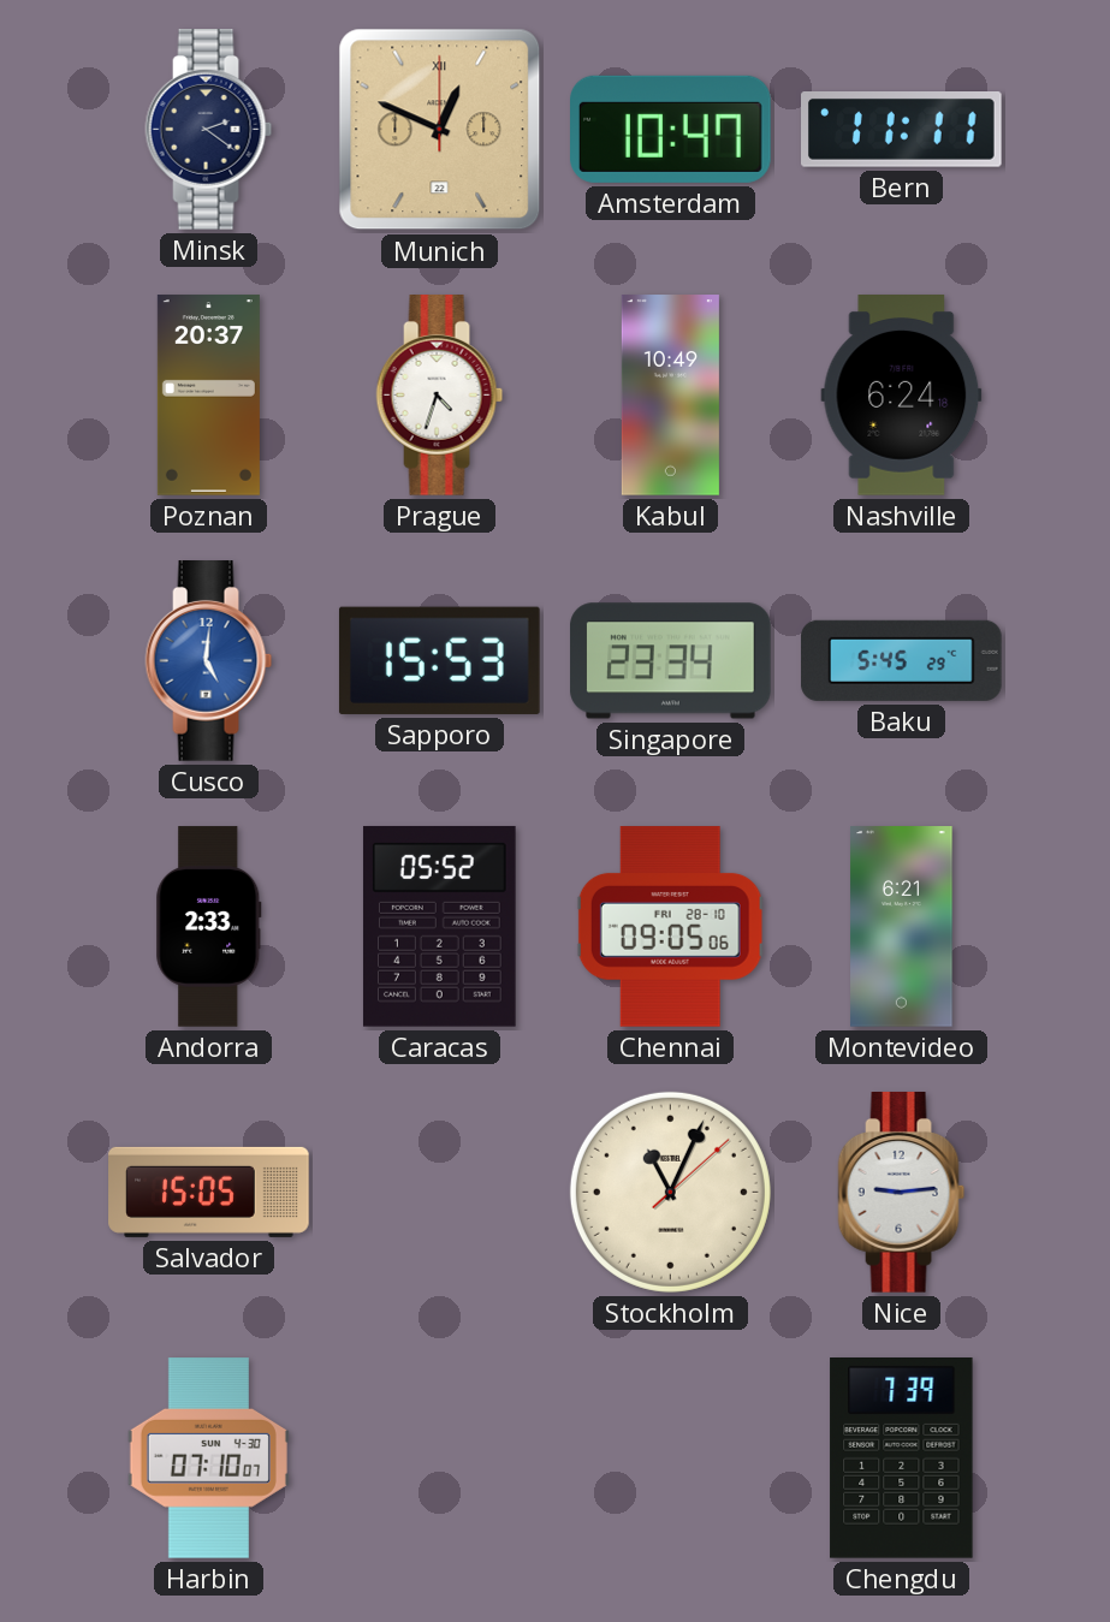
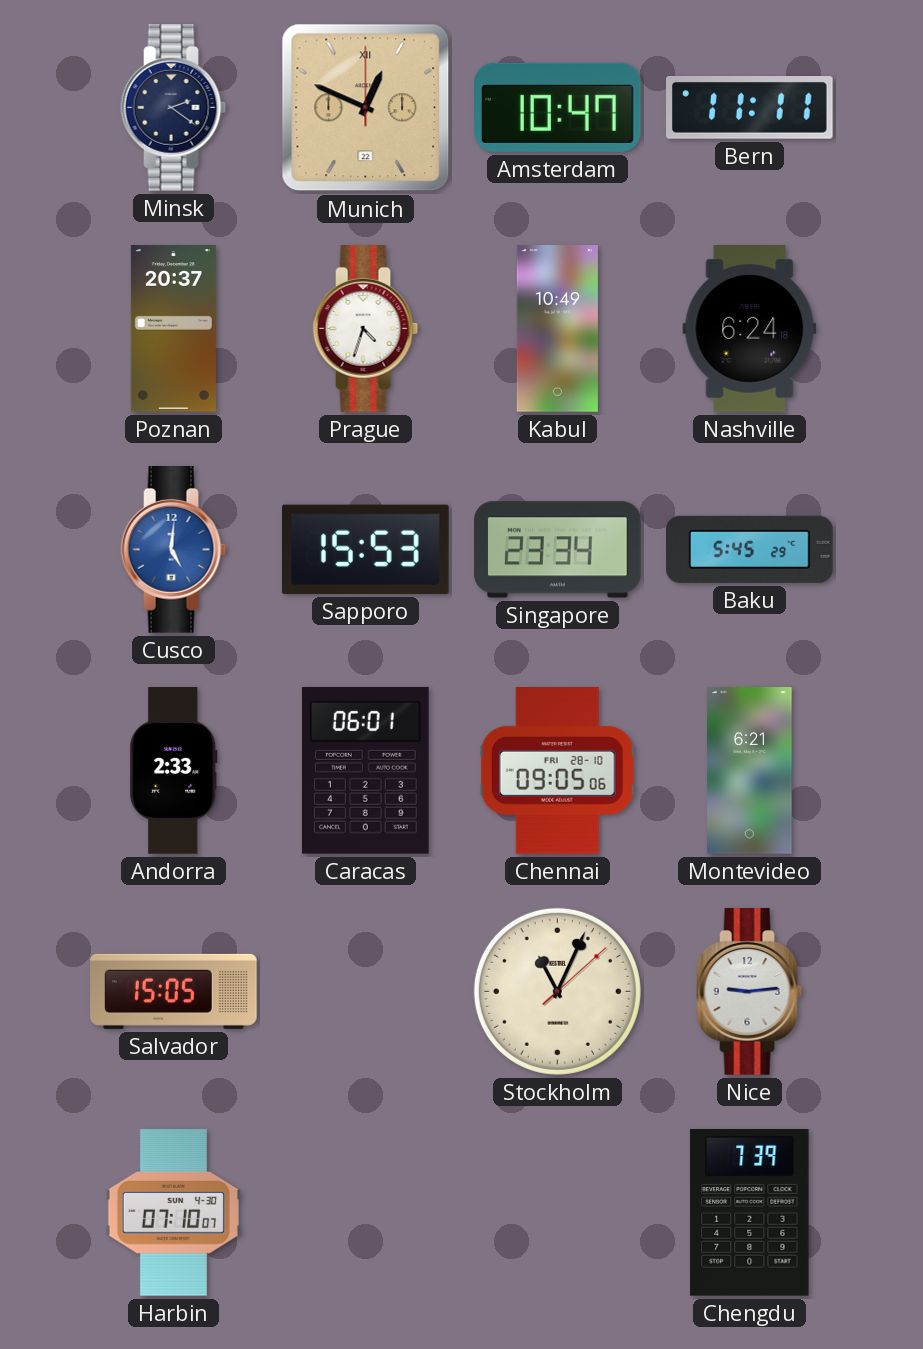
Caracas: 05:52 -> 06:01
